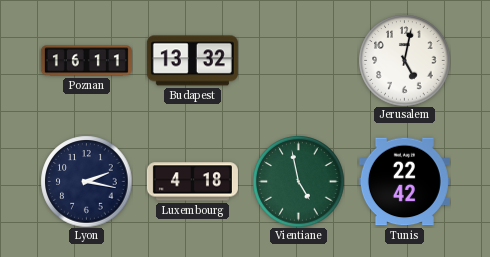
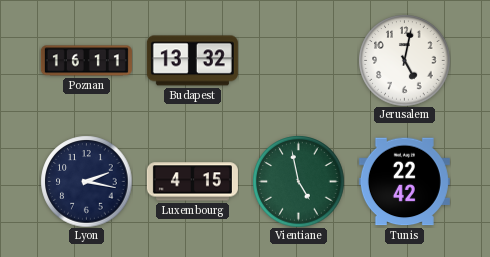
Luxembourg: 4:18 -> 4:15
